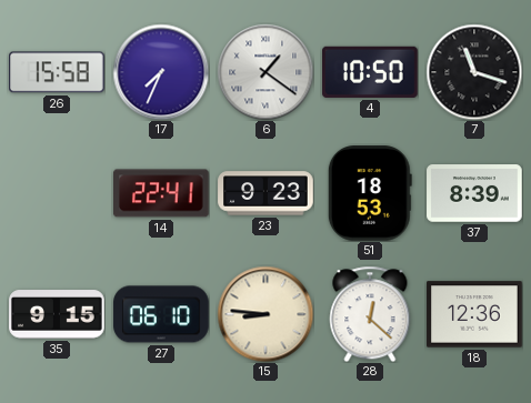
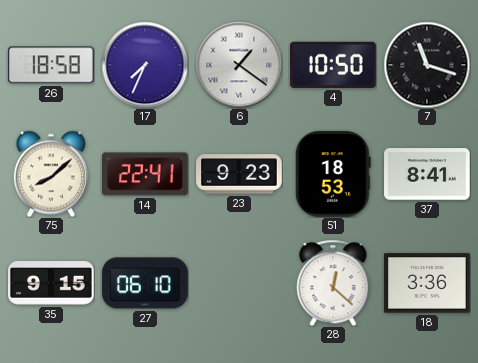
26: 15:58 -> 18:58
75: none -> 8:08
37: 8:39 -> 8:41
15: 8:46 -> none
18: 12:36 -> 3:36
